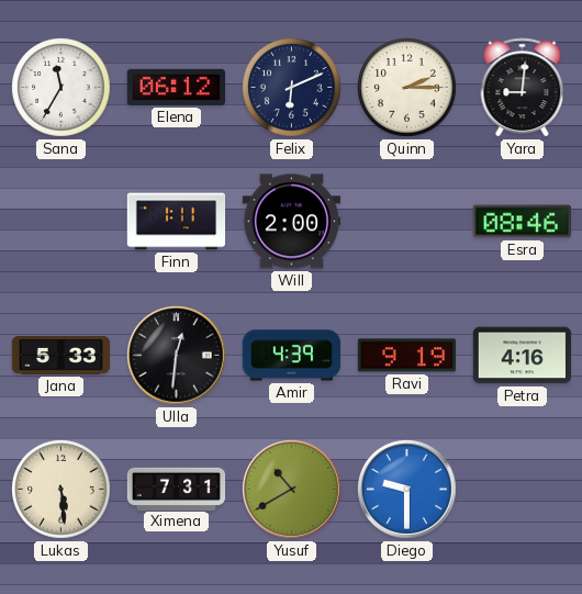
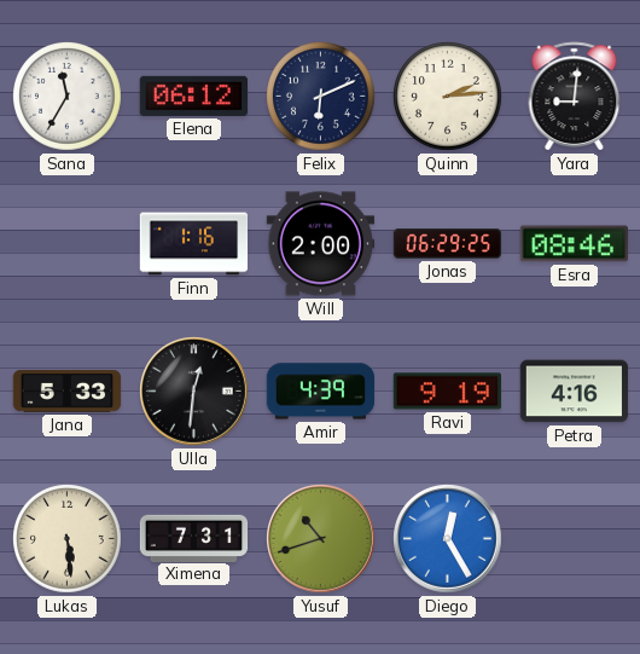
Quinn: 2:15 -> 2:14
Finn: 1:11 -> 1:16
Jonas: none -> 06:29
Yusuf: 10:40 -> 10:42
Diego: 9:30 -> 12:25
